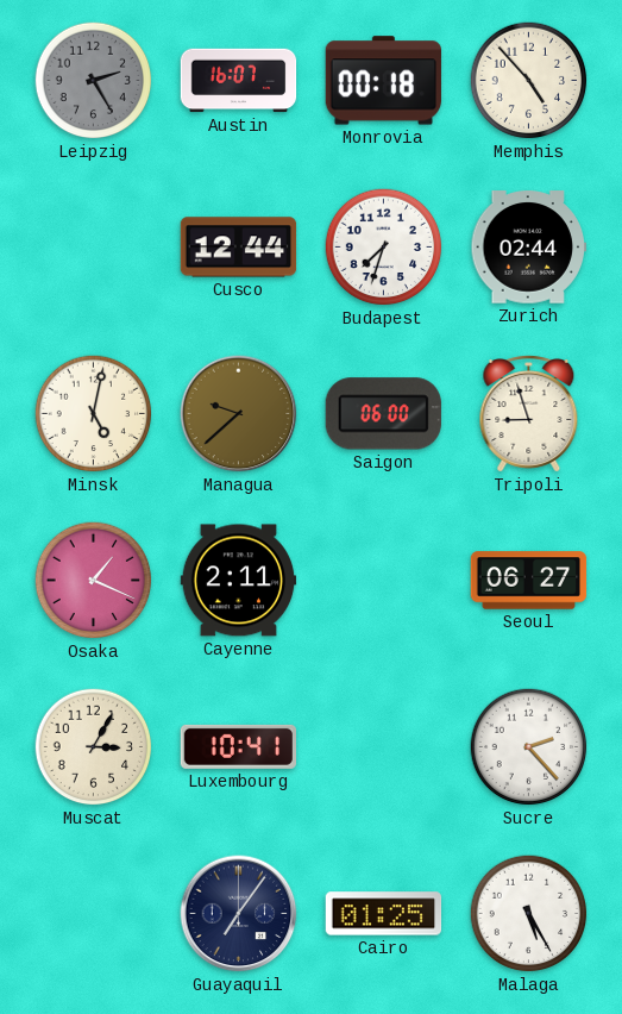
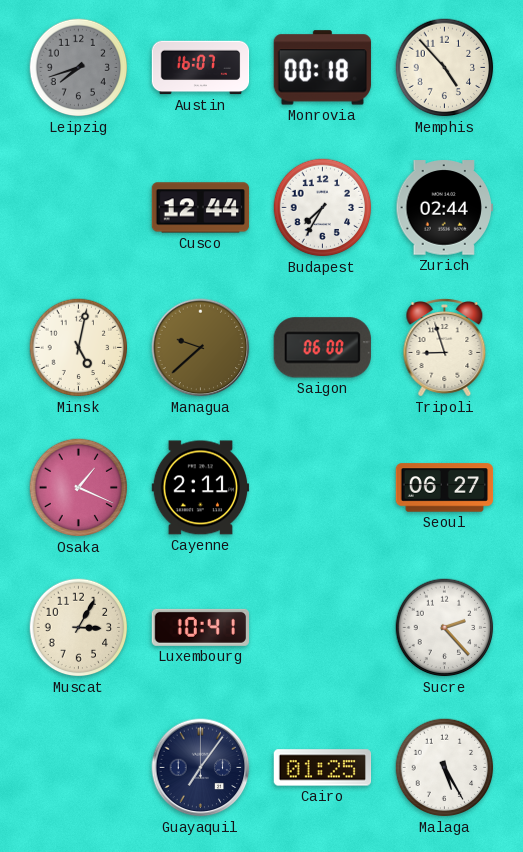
Leipzig: 2:25 -> 7:42
Budapest: 7:33 -> 7:35
